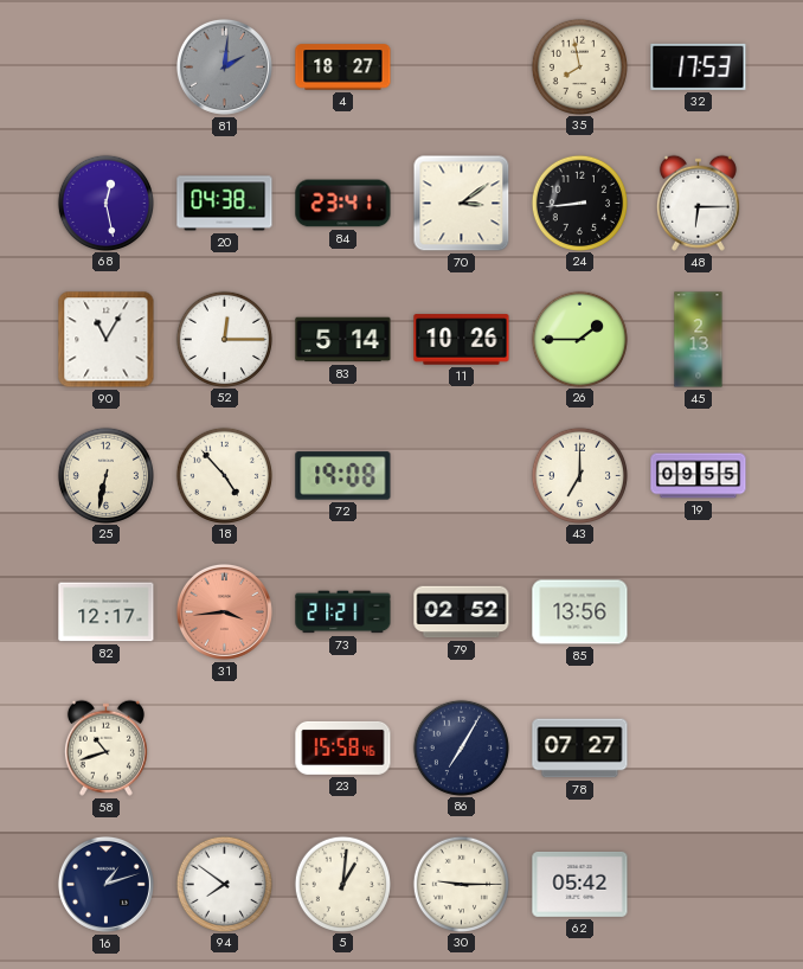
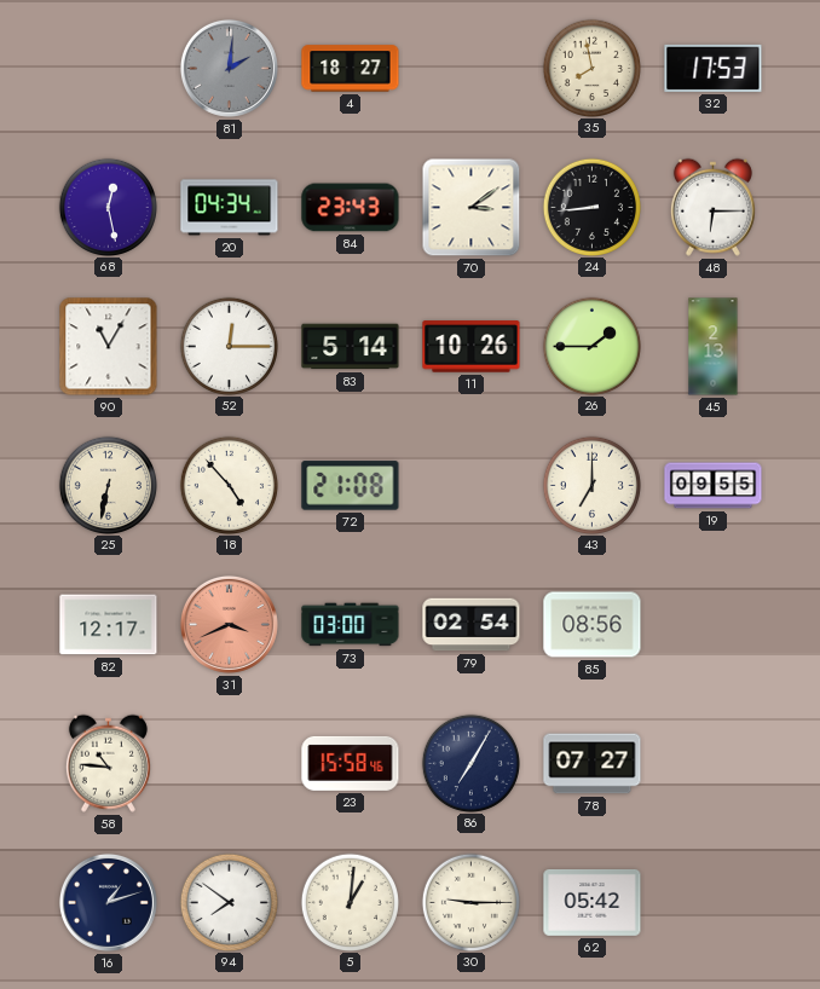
20: 04:38 -> 04:34
84: 23:41 -> 23:43
72: 19:08 -> 21:08
31: 3:44 -> 3:41
73: 21:21 -> 03:00
79: 02:52 -> 02:54
85: 13:56 -> 08:56
58: 10:42 -> 10:46
